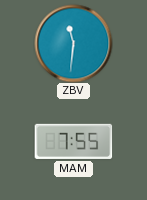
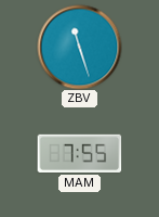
ZBV: 11:31 -> 11:27
